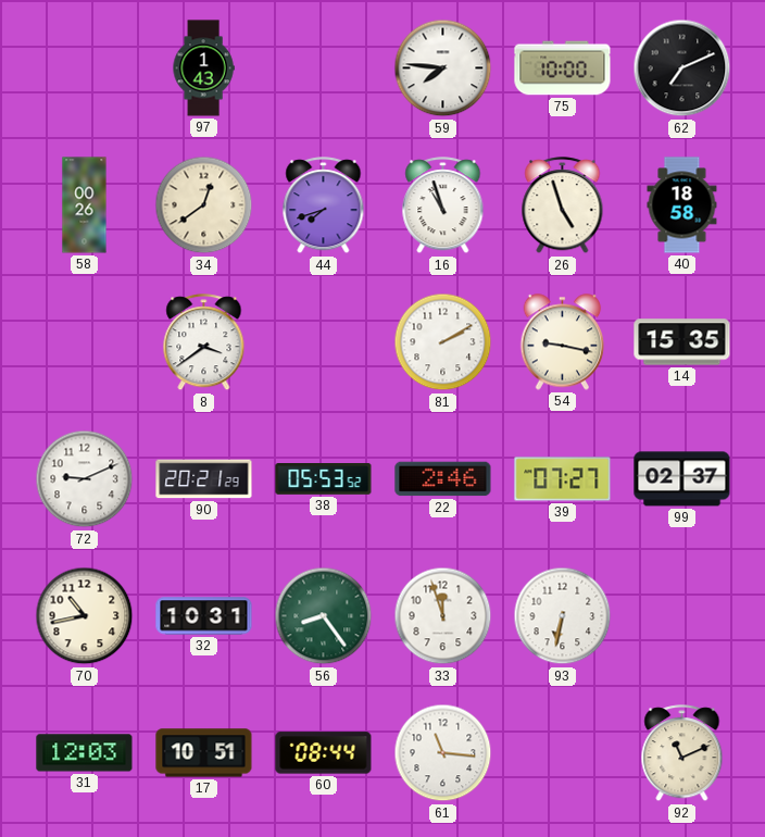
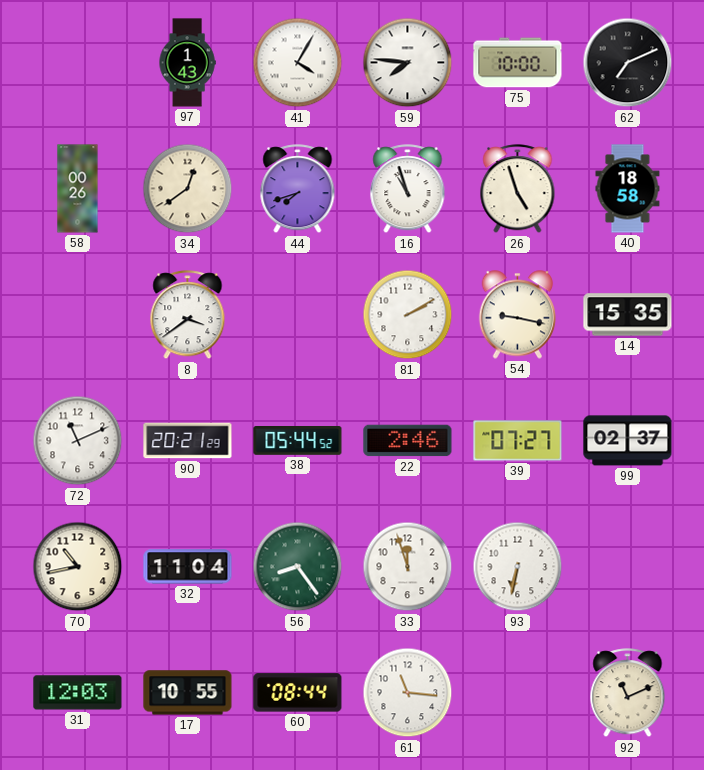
41: none -> 4:05
72: 9:11 -> 11:11
38: 05:53 -> 05:44
32: 10:31 -> 11:04
17: 10:51 -> 10:55
